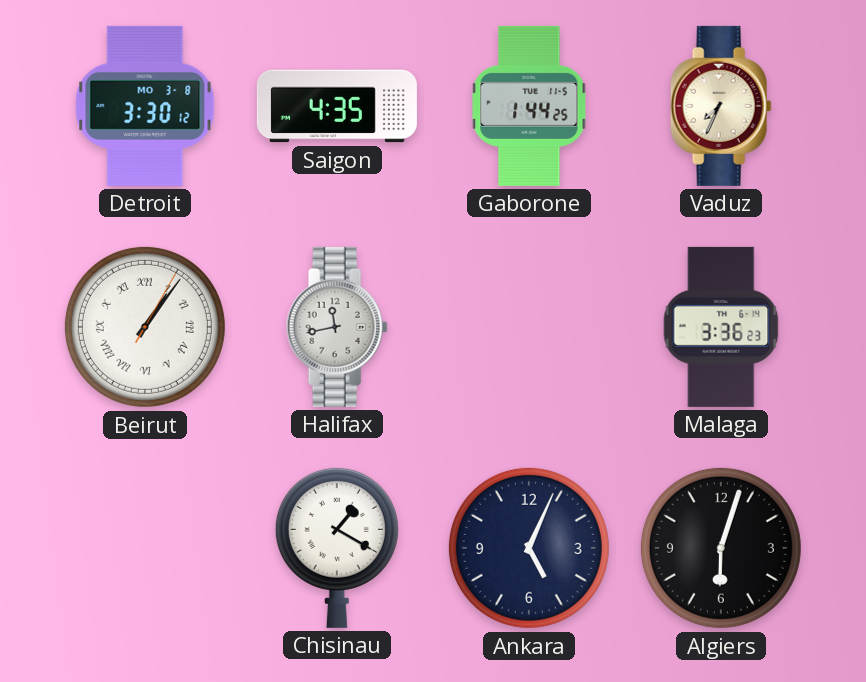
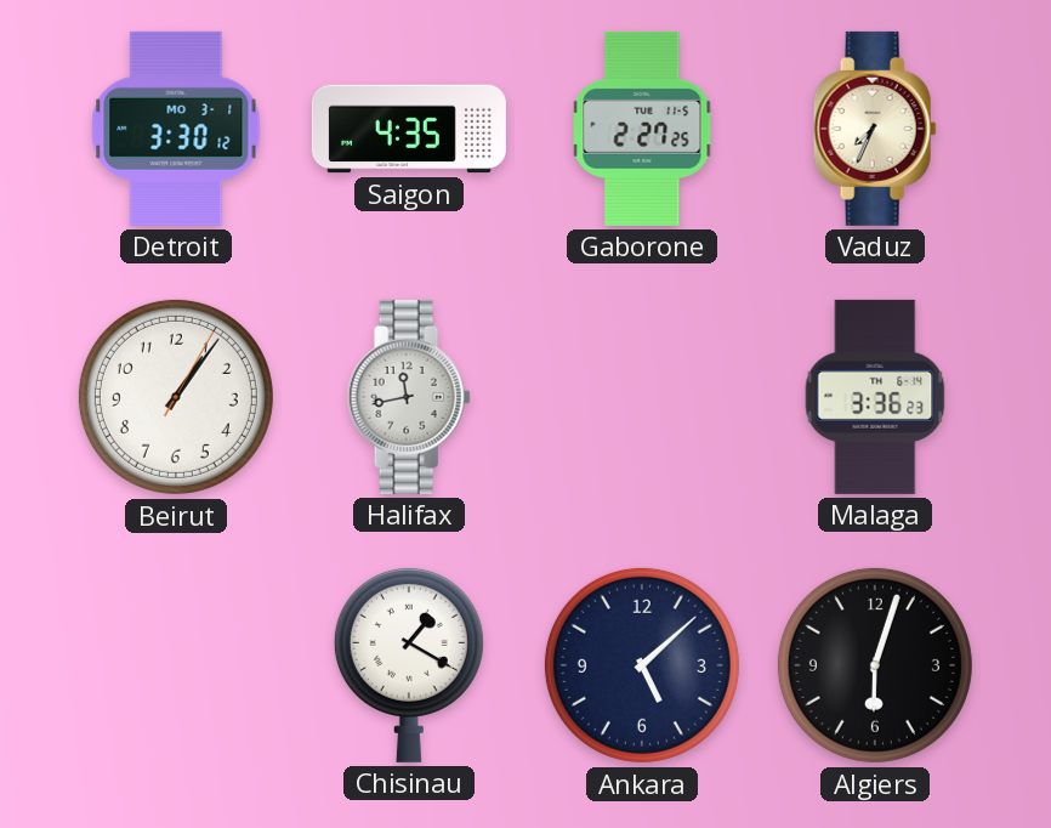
Detroit date: MO 3-8 -> MO 3-1
Gaborone: 1:44 -> 2:27
Beirut numerals: Roman -> Arabic
Ankara: 5:04 -> 5:08
